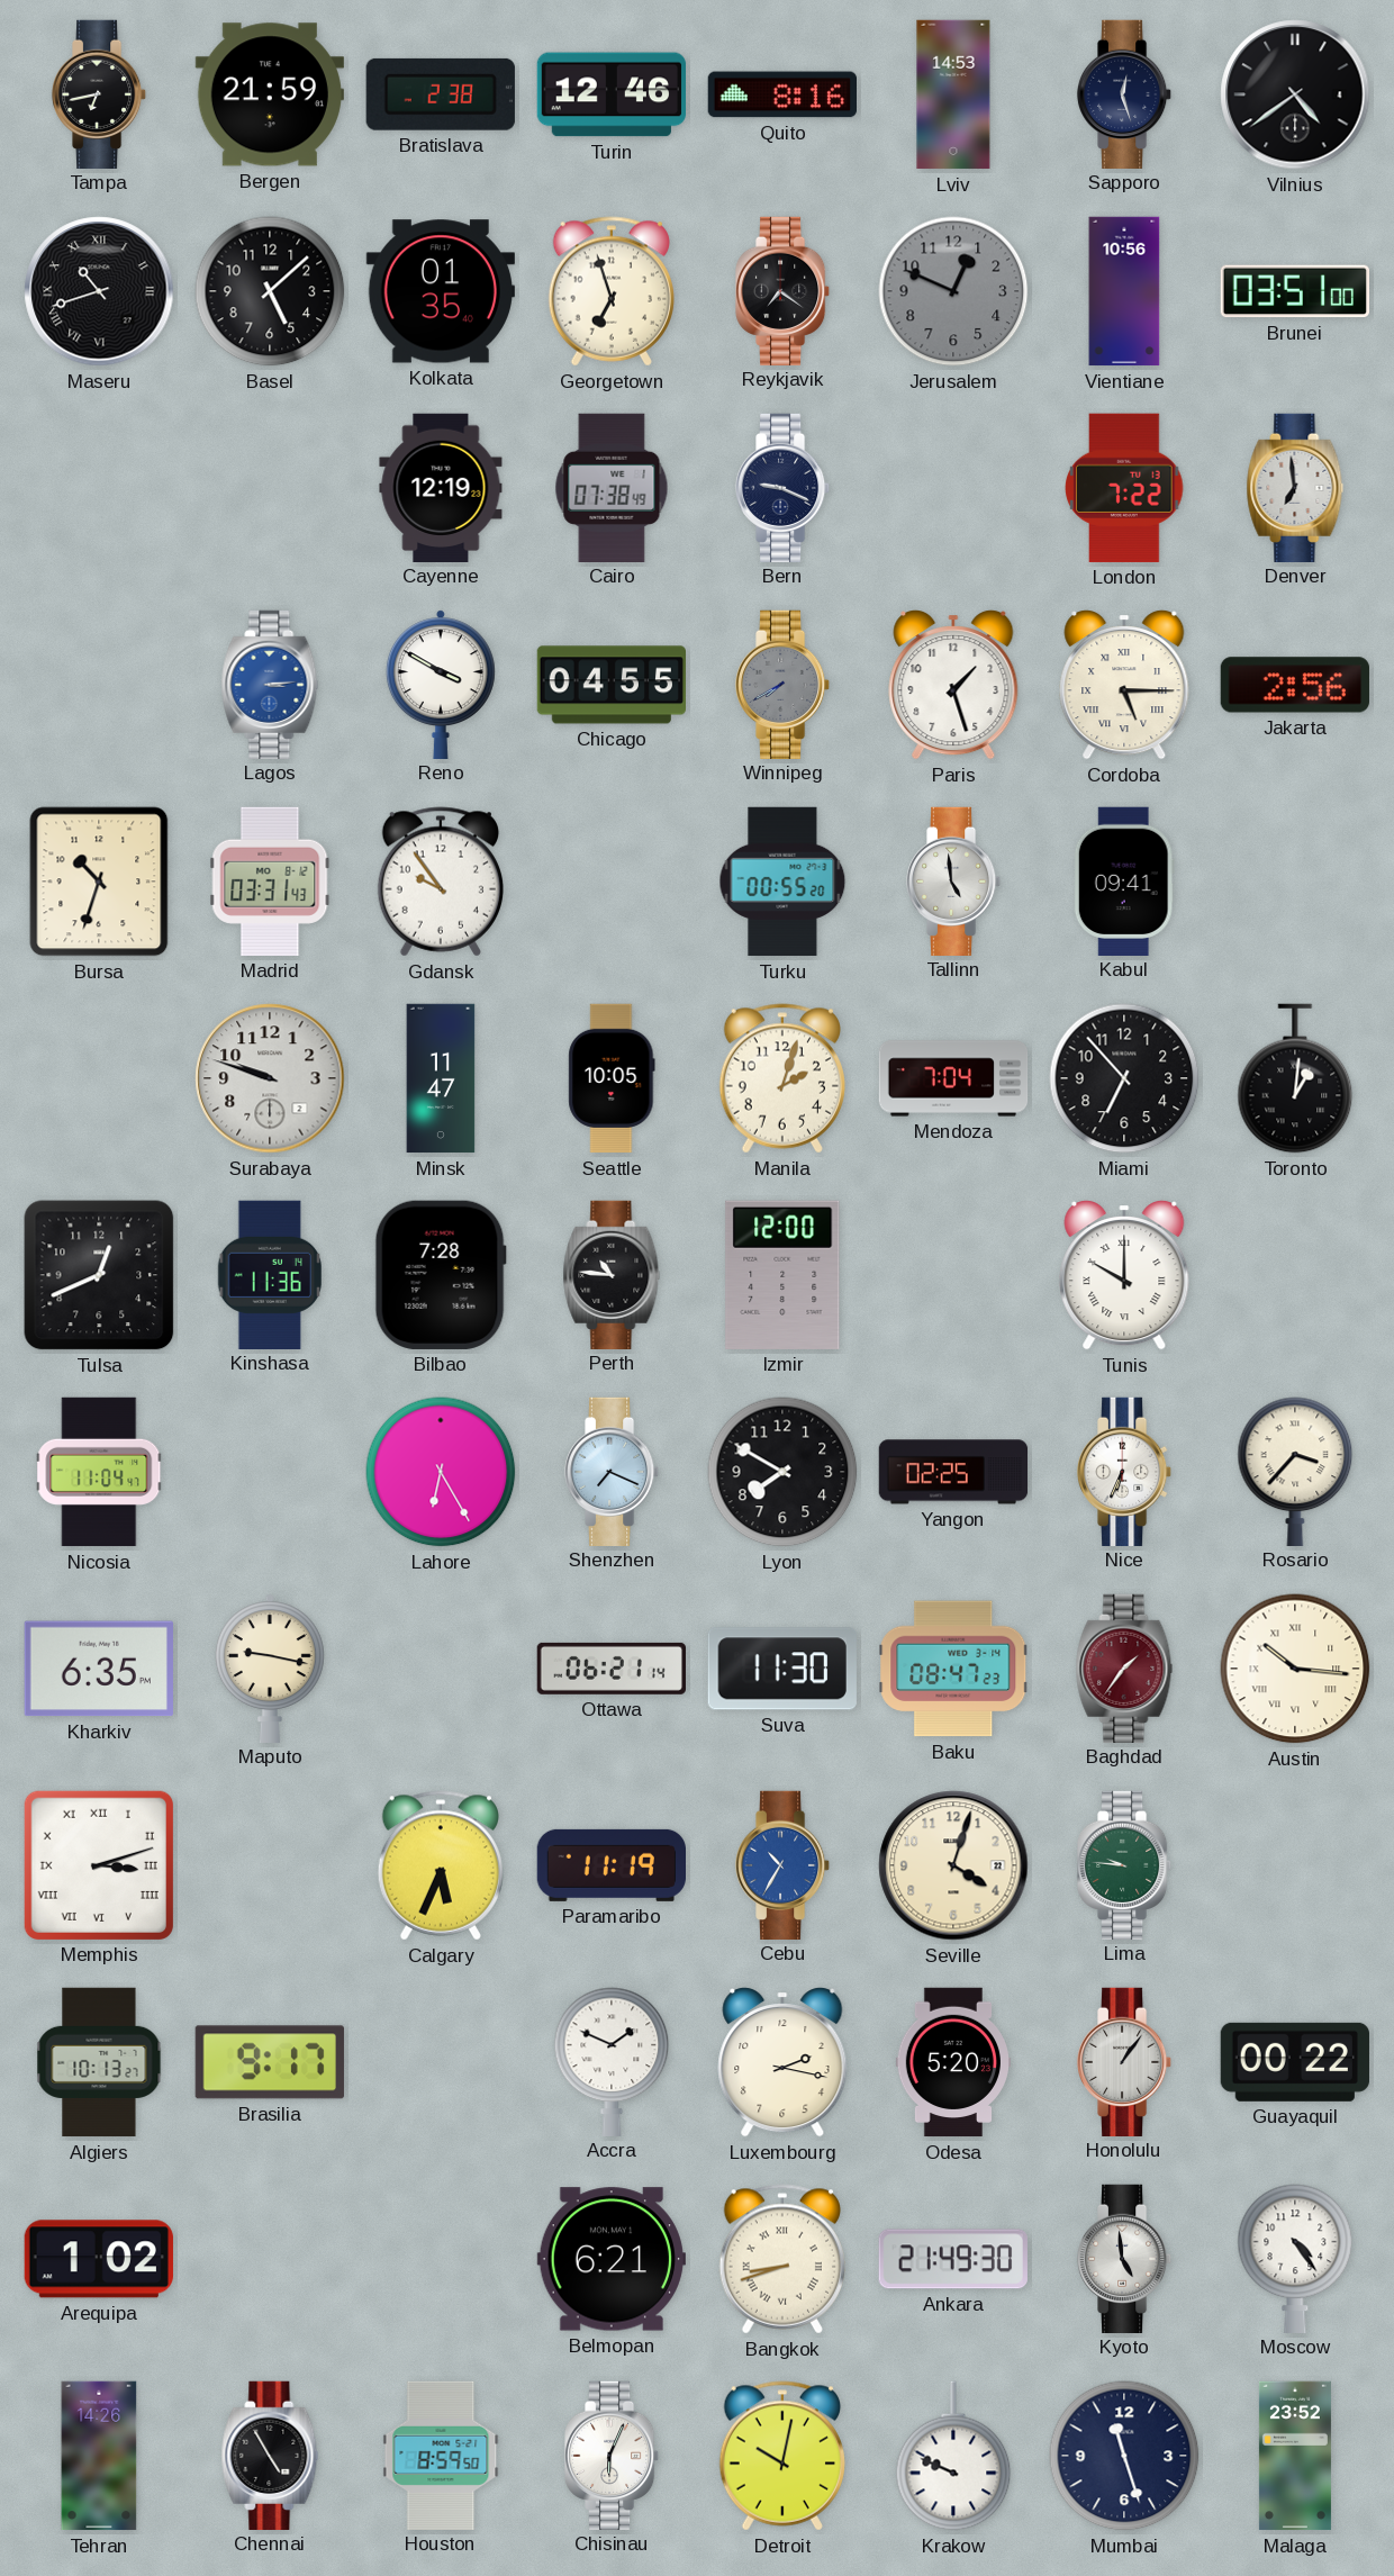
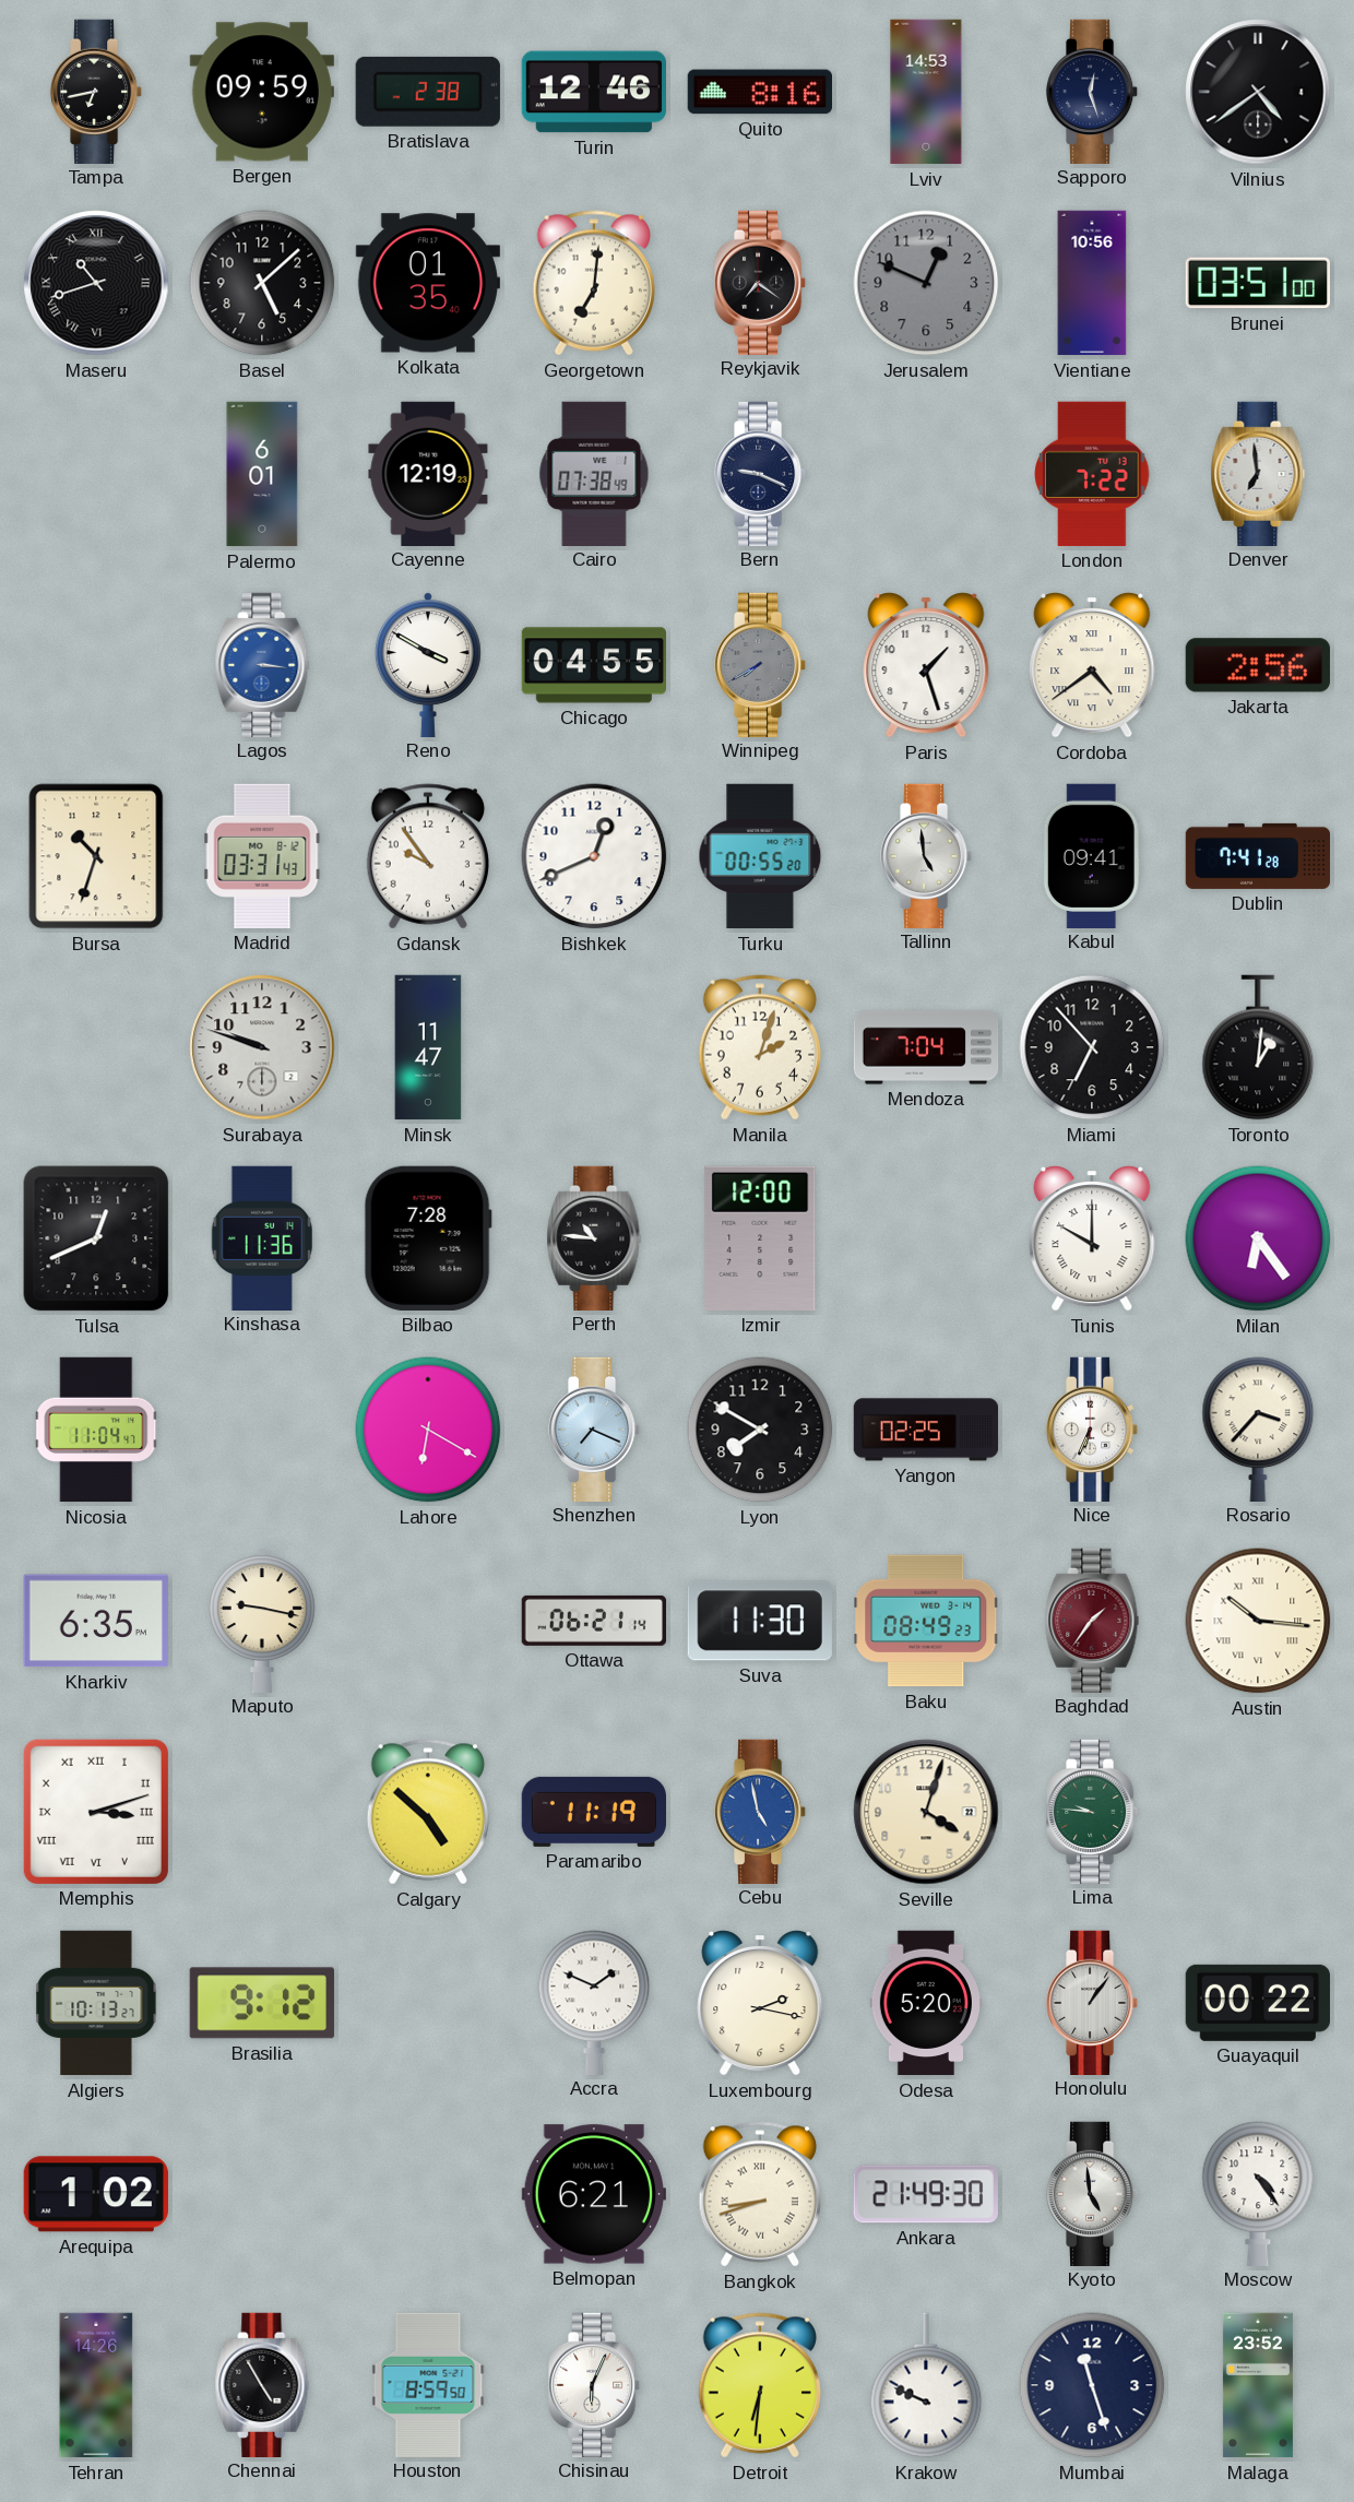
Bergen: 21:59 -> 09:59
Georgetown: 6:57 -> 7:01
Palermo: none -> 6:01
Lagos: 3:14 -> 3:16
Cordoba: 5:15 -> 4:39
Bishkek: none -> 12:41
Dublin: none -> 7:41
Seattle: 10:05 -> none
Milan: none -> 6:24
Lahore: 6:25 -> 6:20
Baku: 08:47 -> 08:49
Calgary: 5:34 -> 4:52
Cebu: 10:35 -> 4:58
Brasilia: 9:17 -> 9:12
Detroit: 10:02 -> 6:31
